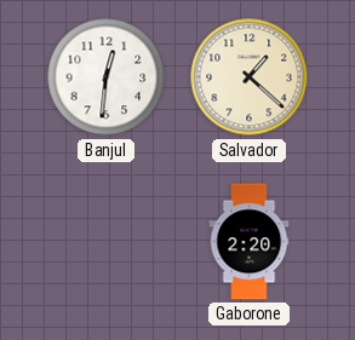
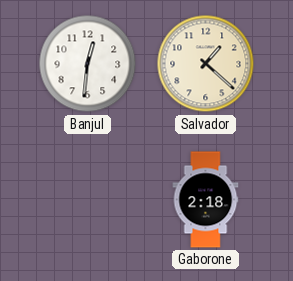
Gaborone: 2:20 -> 2:18
